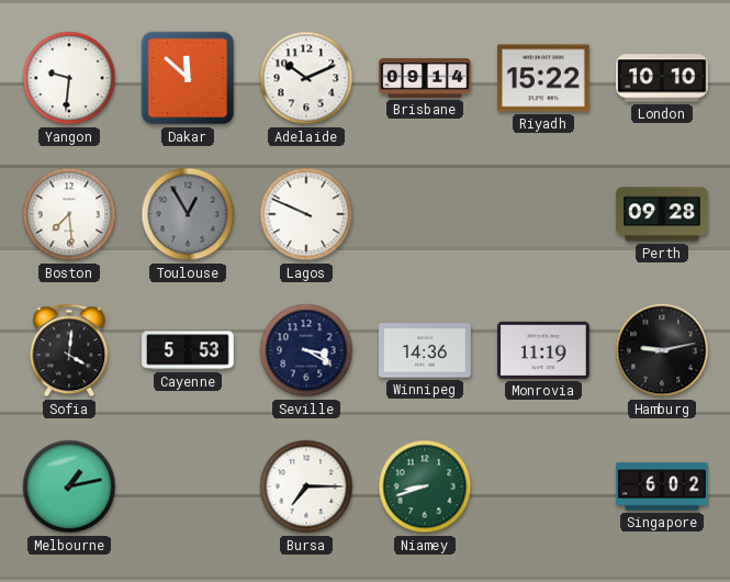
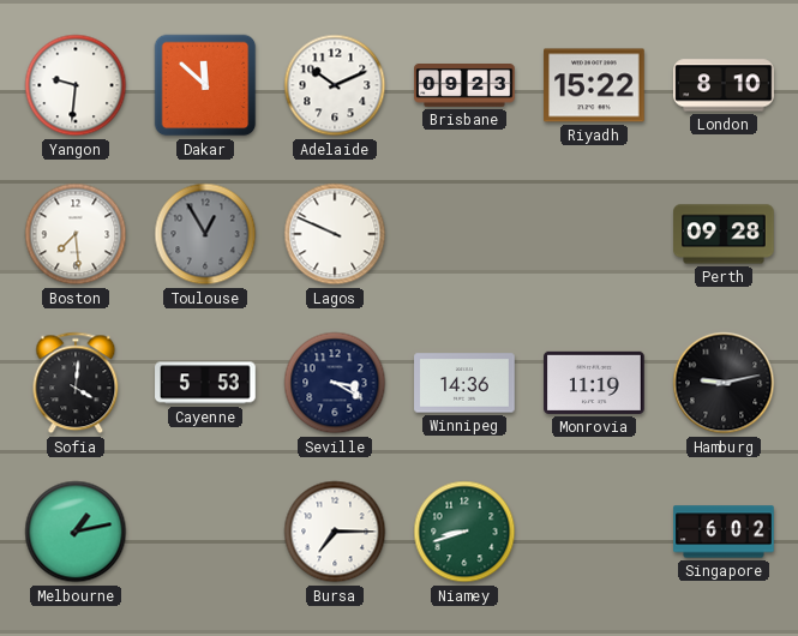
Brisbane: 09:14 -> 09:23
London: 10:10 -> 8:10
